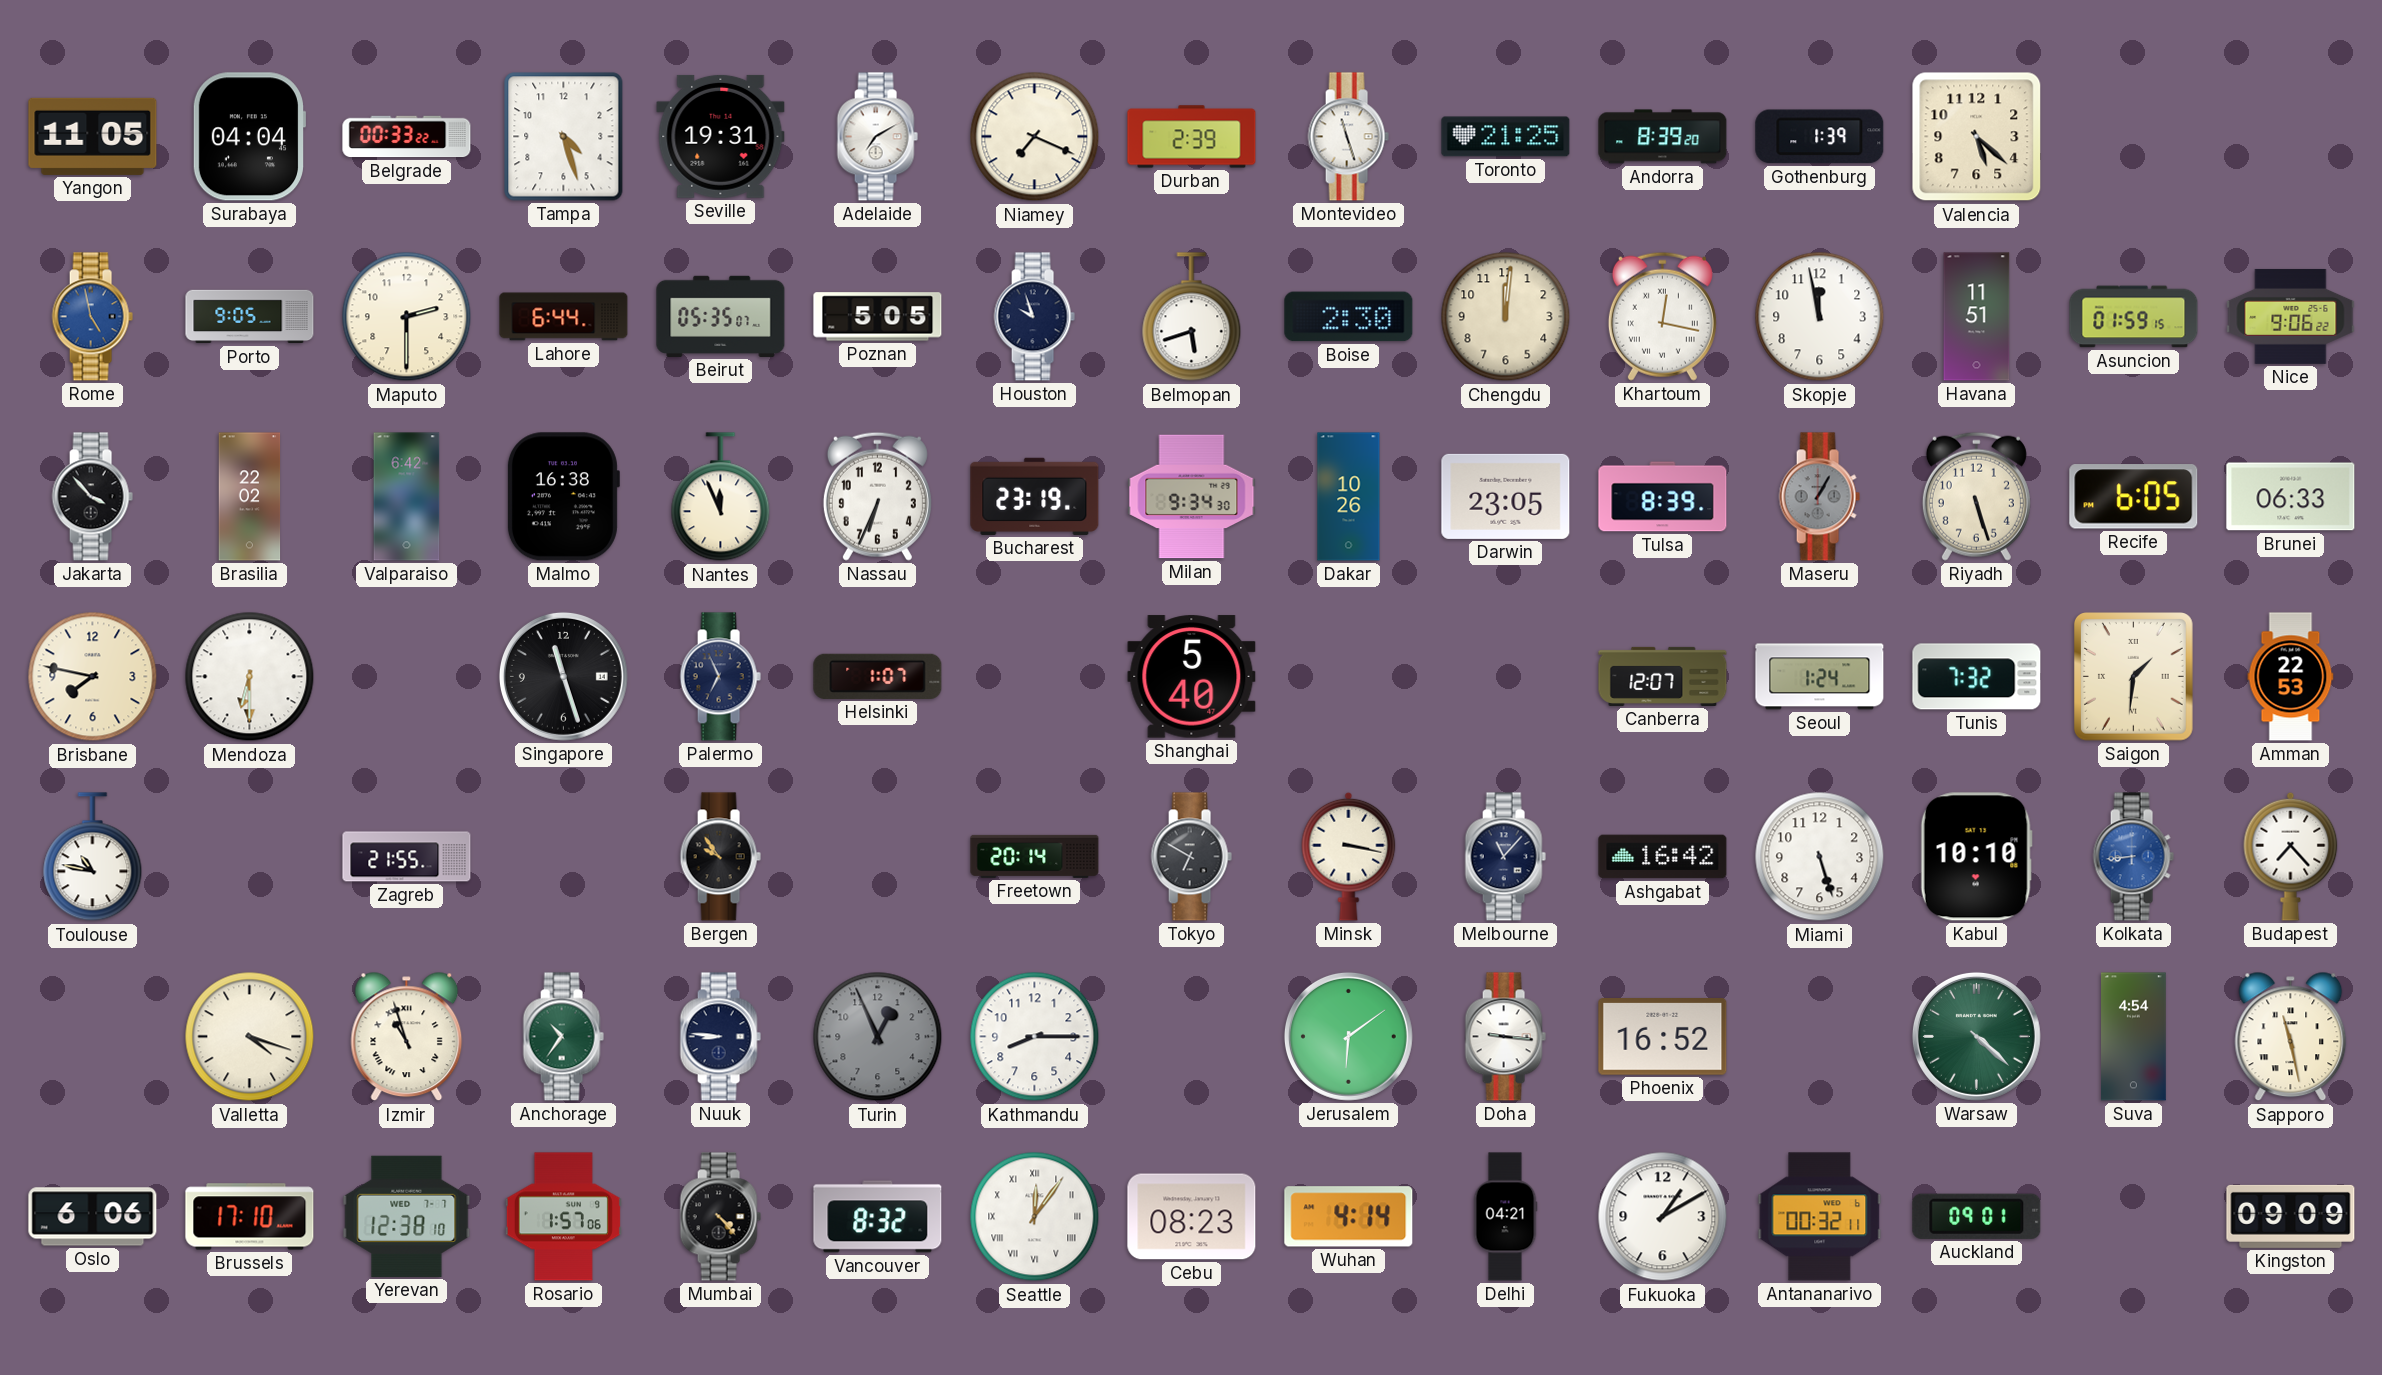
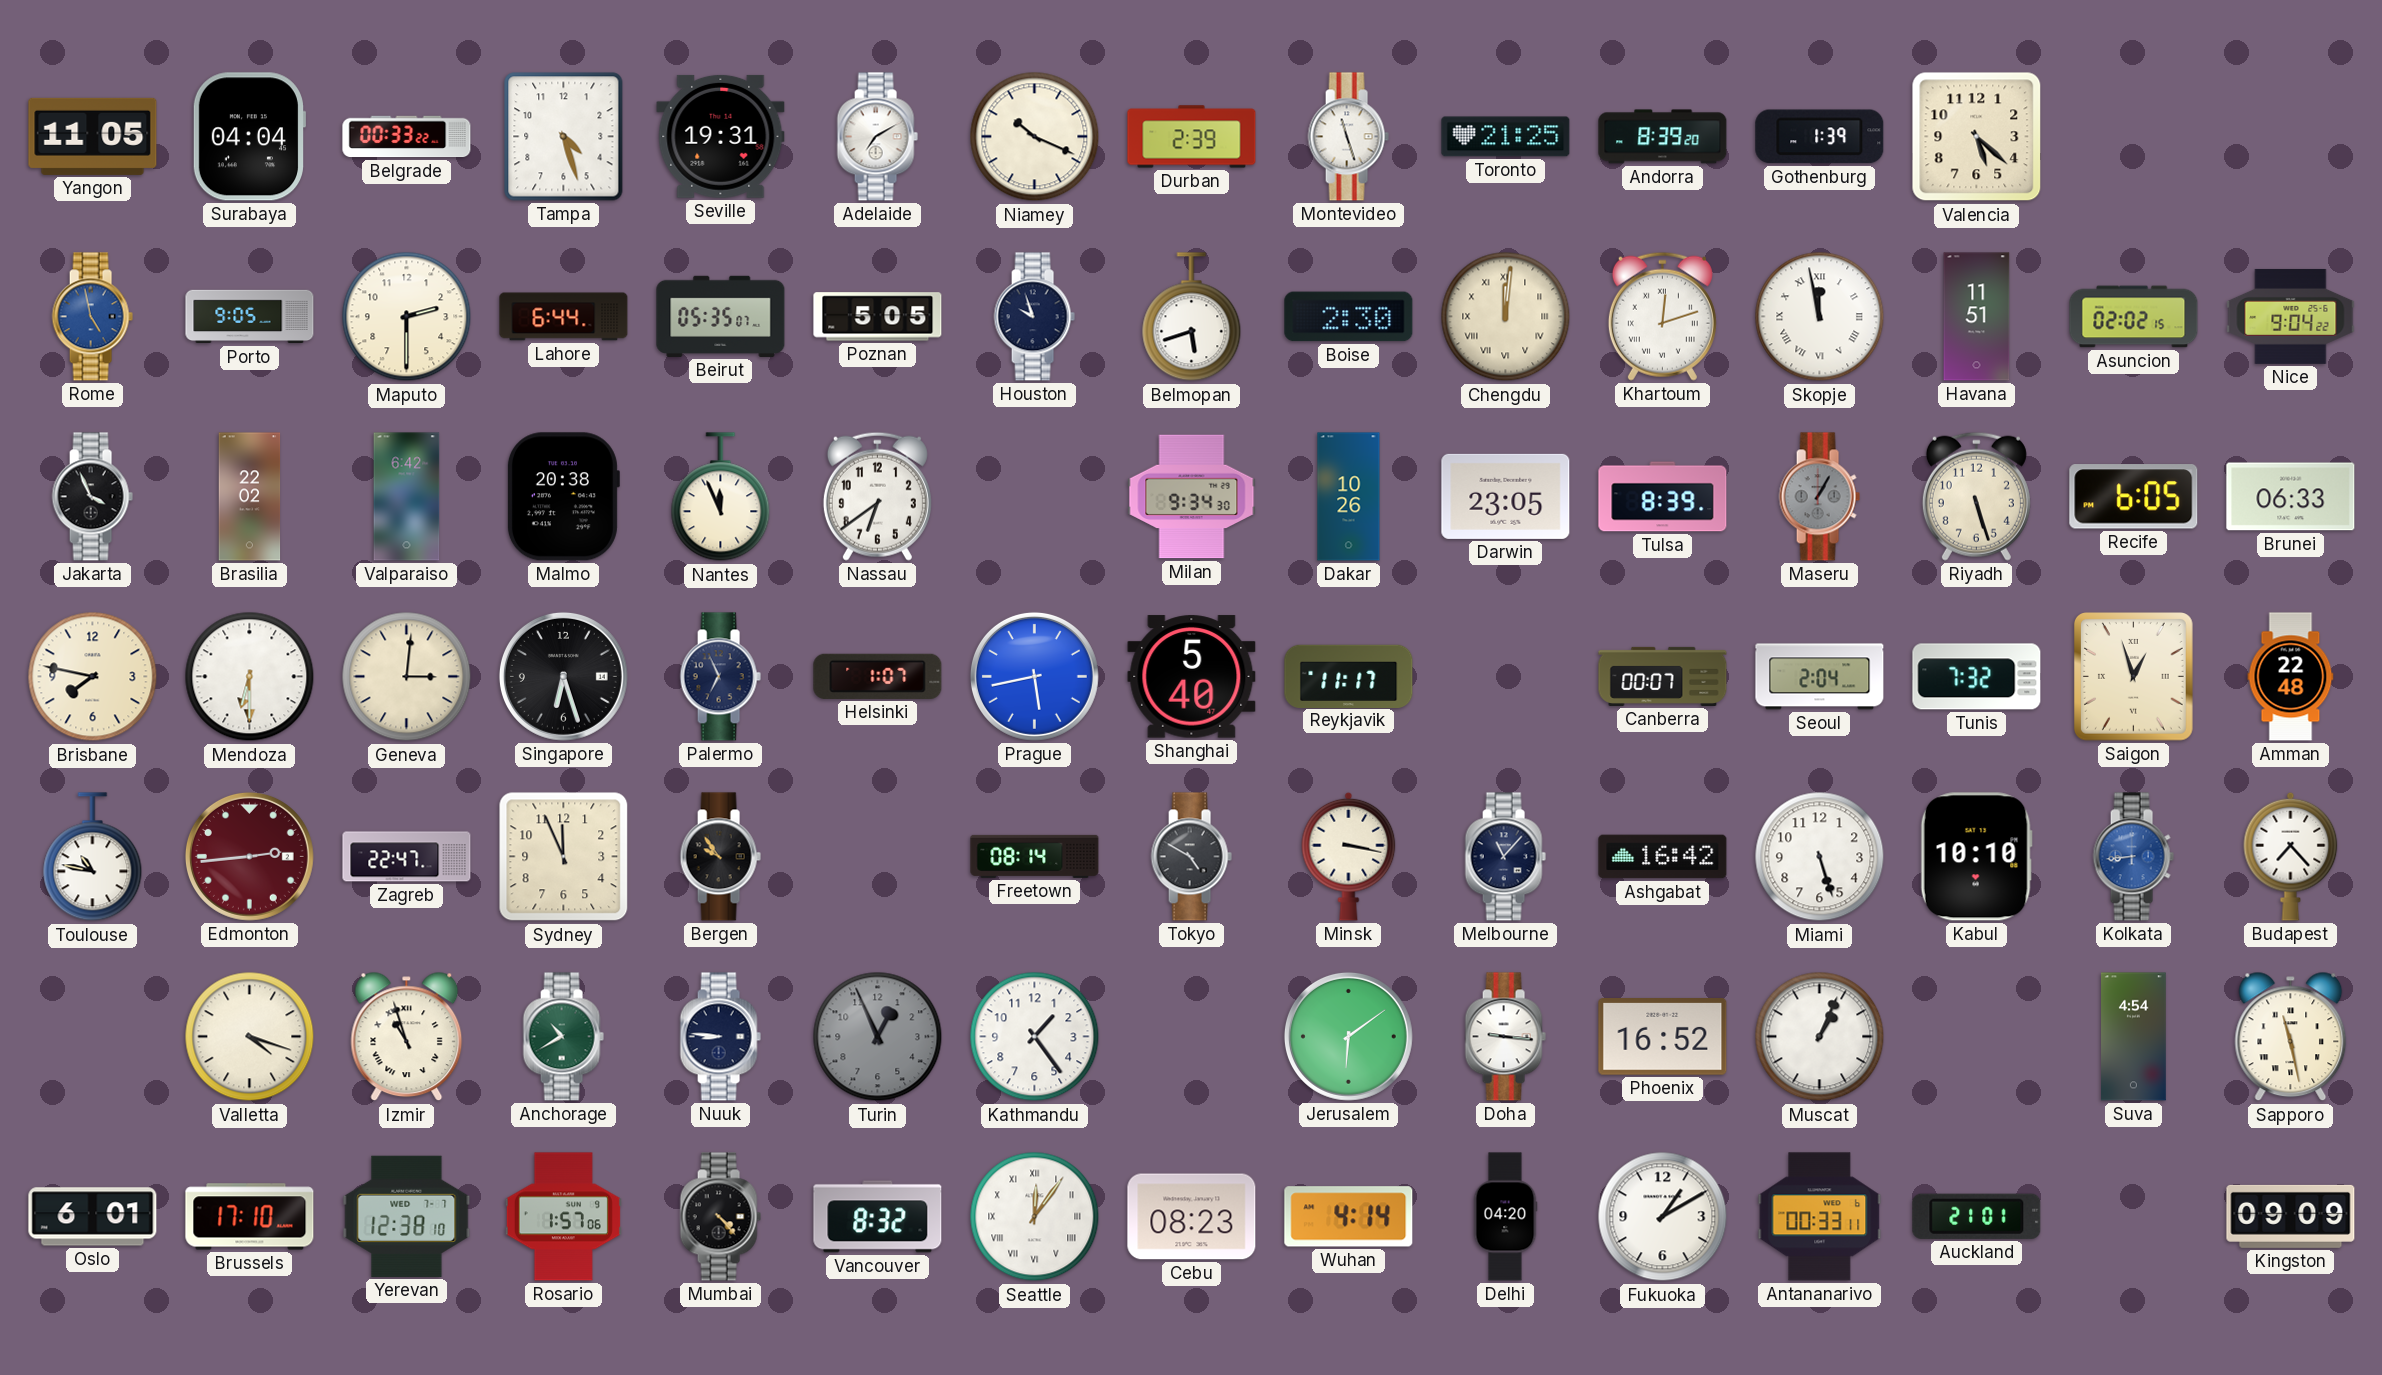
Niamey: 7:19 -> 10:19
Chengdu numerals: Arabic -> Roman
Khartoum: 12:17 -> 12:12
Skopje numerals: Arabic -> Roman
Asuncion: 01:59 -> 02:02
Nice: 9:06 -> 9:04
Jakarta: 3:53 -> 3:56
Malmo: 16:38 -> 20:38
Nassau: 6:34 -> 6:39
Bucharest: 23:19 -> none
Geneva: none -> 3:01
Singapore: 11:27 -> 6:27
Prague: none -> 5:43
Reykjavik: none -> 11:17
Canberra: 12:07 -> 00:07
Seoul: 1:24 -> 2:04
Saigon: 1:31 -> 12:57
Amman: 22:53 -> 22:48
Edmonton: none -> 2:44
Zagreb: 21:55 -> 22:47
Sydney: none -> 11:56
Freetown: 20:14 -> 08:14
Tokyo: 6:50 -> 4:50
Anchorage: 10:36 -> 10:40
Kathmandu: 8:15 -> 1:24
Muscat: none -> 1:04
Warsaw: 4:22 -> none
Oslo: 6:06 -> 6:01
Delhi: 04:21 -> 04:20
Antananarivo: 00:32 -> 00:33
Auckland: 09:01 -> 21:01
